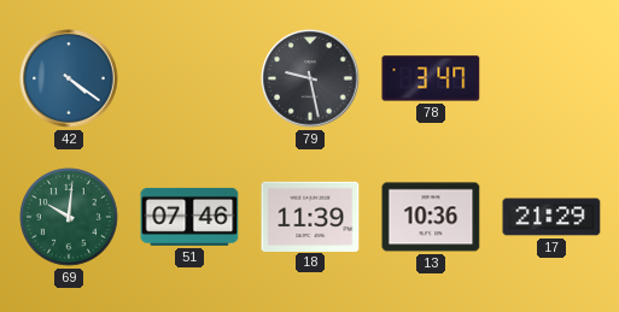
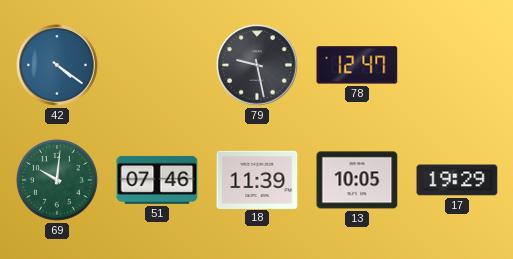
78: 3:47 -> 12:47
13: 10:36 -> 10:05
17: 21:29 -> 19:29
